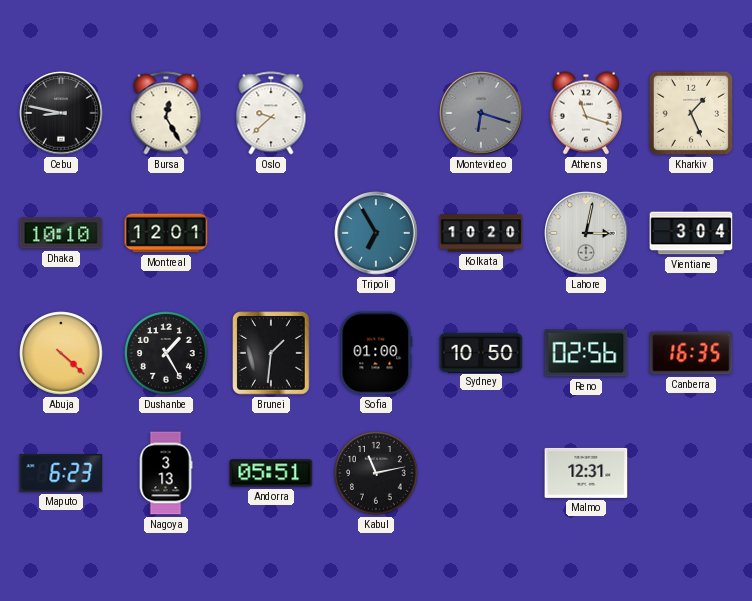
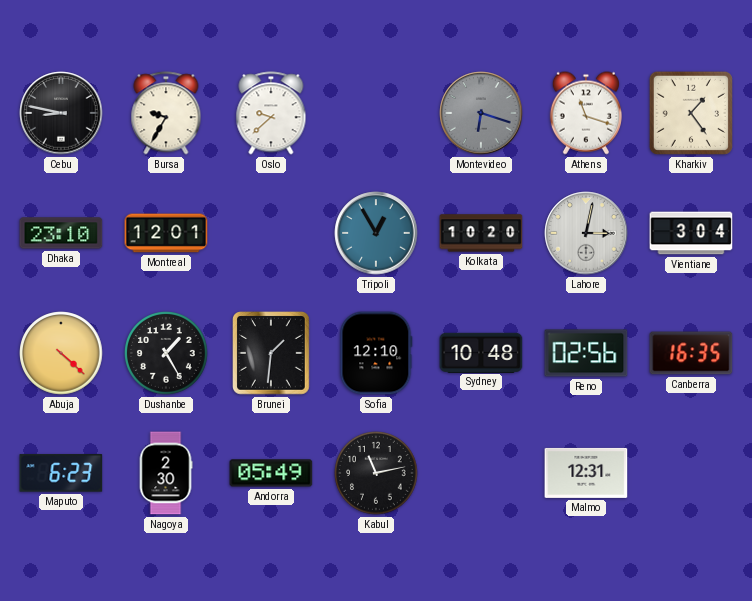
Bursa: 12:25 -> 9:35
Kharkiv: 1:26 -> 1:24
Dhaka: 10:10 -> 23:10
Tripoli: 6:55 -> 12:55
Sofia: 01:00 -> 12:10
Sydney: 10:50 -> 10:48
Nagoya: 3:13 -> 2:30
Andorra: 05:51 -> 05:49
